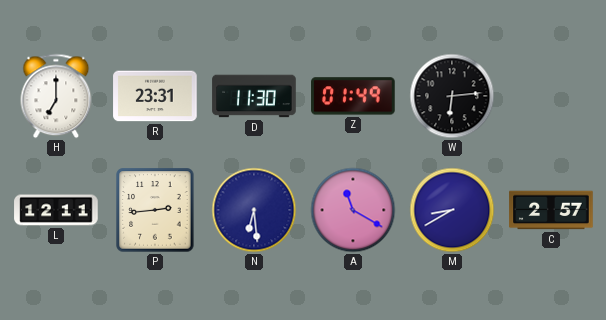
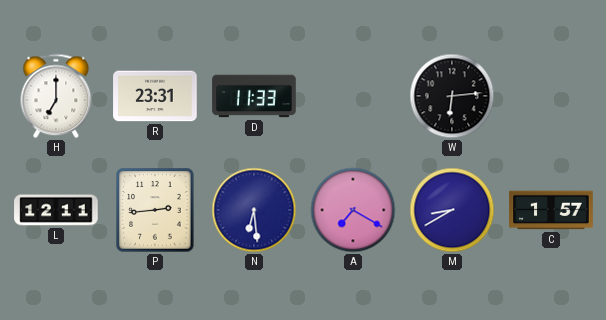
D: 11:30 -> 11:33
Z: 01:49 -> none
A: 11:20 -> 7:20
C: 2:57 -> 1:57
